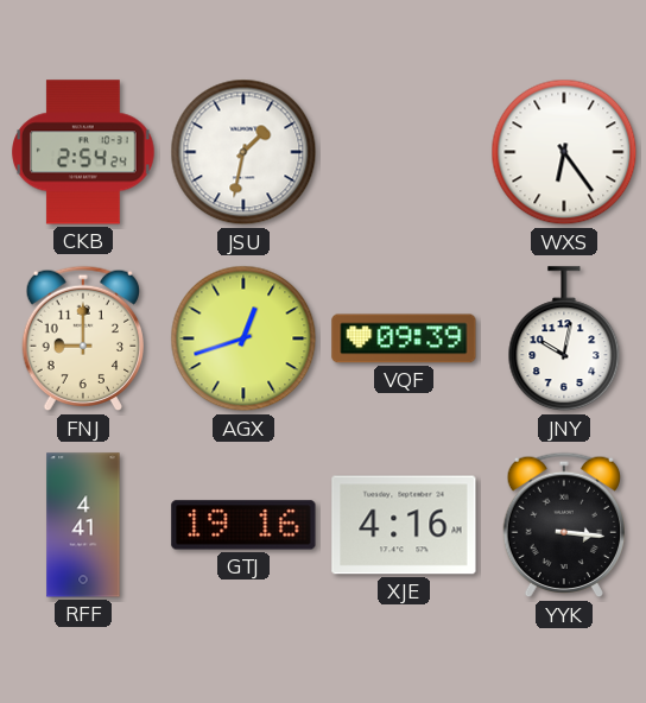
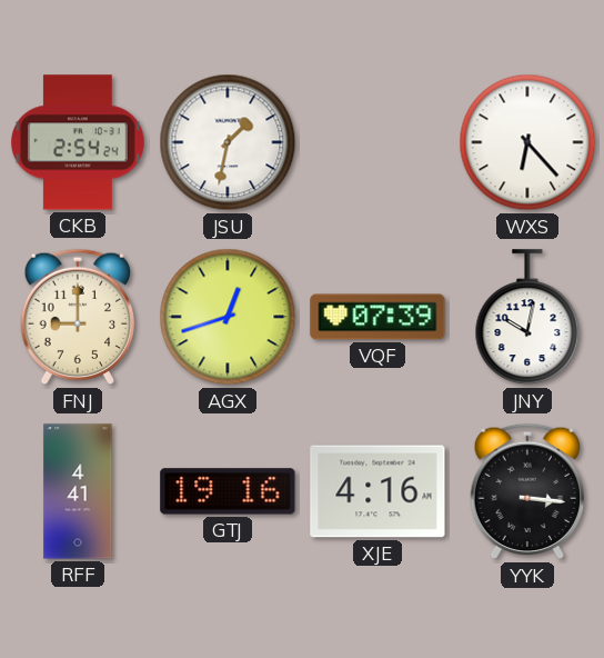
WXS: 6:24 -> 6:23
VQF: 09:39 -> 07:39
